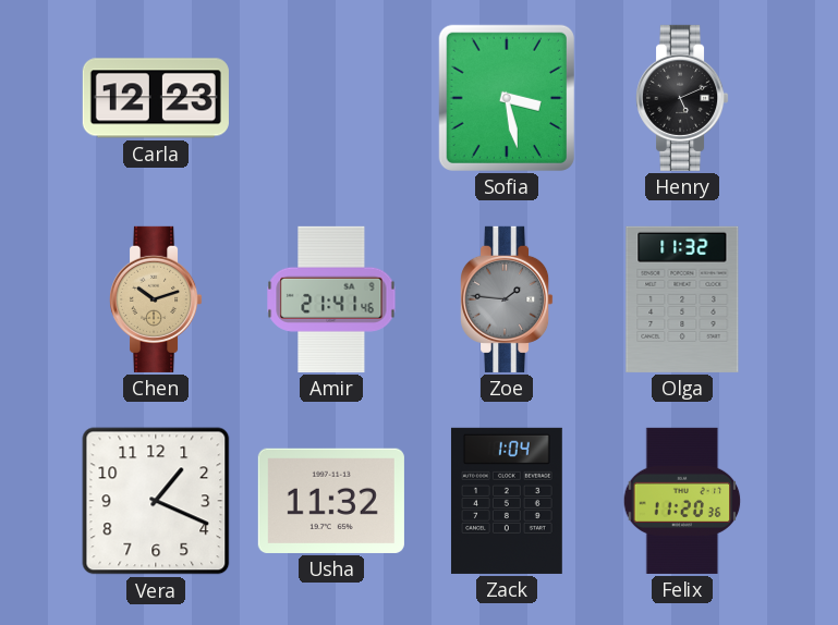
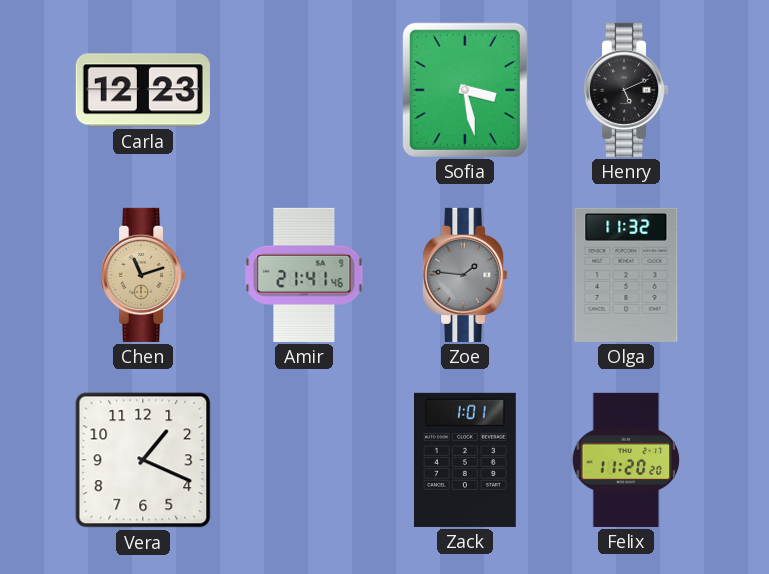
Chen: 10:12 -> 11:12
Usha: 11:32 -> none
Zack: 1:04 -> 1:01
Felix: 11:20:36 -> 11:20:20
